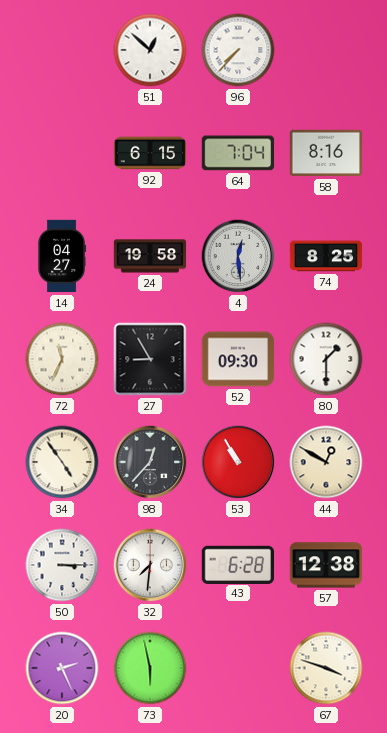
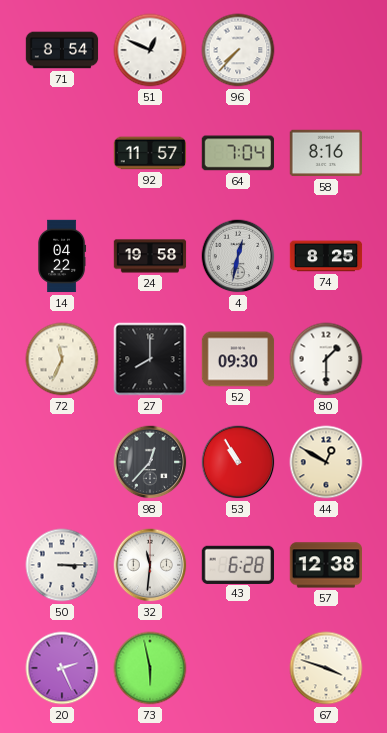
71: none -> 8:54
51: 12:52 -> 12:49
92: 6:15 -> 11:57
14: 04:27 -> 04:22
4: 12:29 -> 12:32
27: 8:55 -> 8:00
34: 4:54 -> none
32: 7:31 -> 11:31
